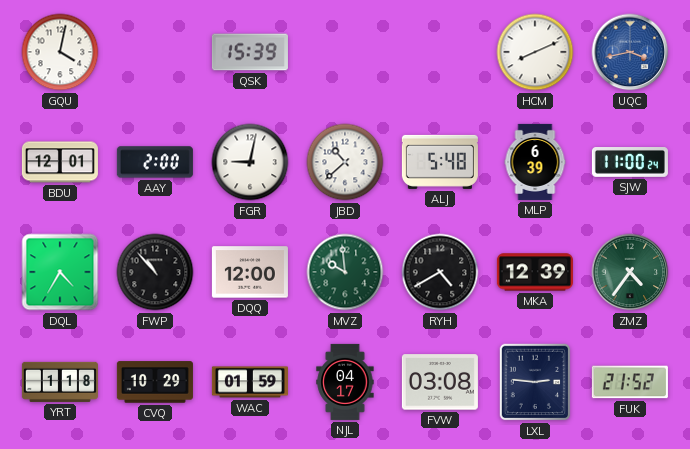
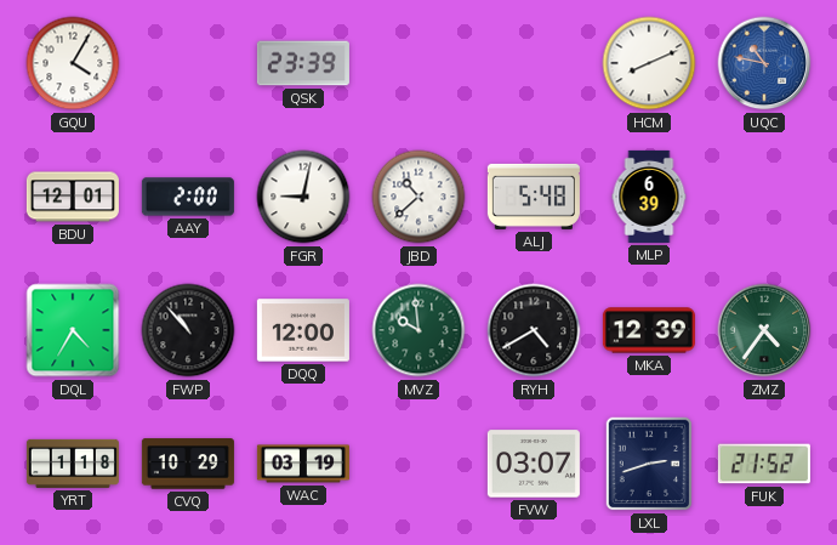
GQU: 4:02 -> 4:05
QSK: 15:39 -> 23:39
UQC: 3:43 -> 10:47
SJW: 11:00 -> none
WAC: 01:59 -> 03:19
NJL: 04:17 -> none
FVW: 03:08 -> 03:07
LXL: 2:46 -> 2:42
